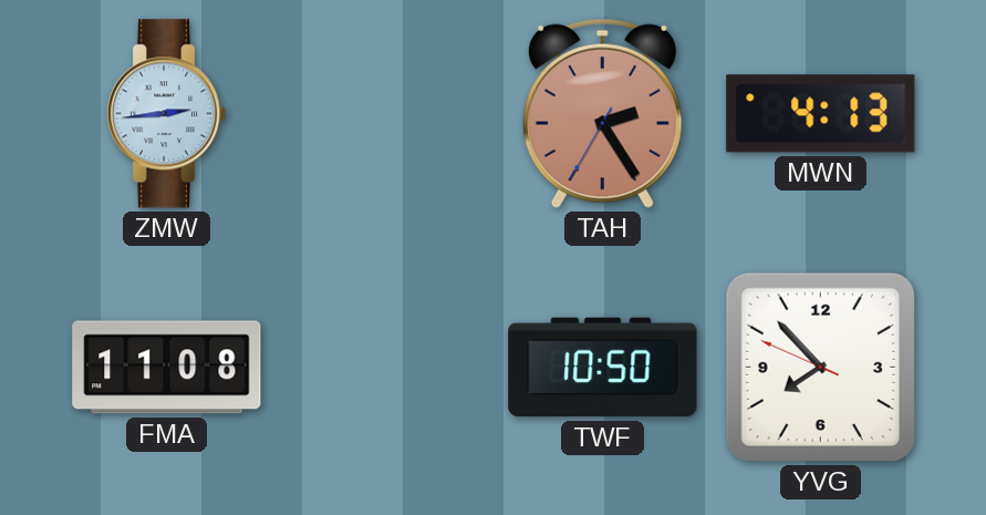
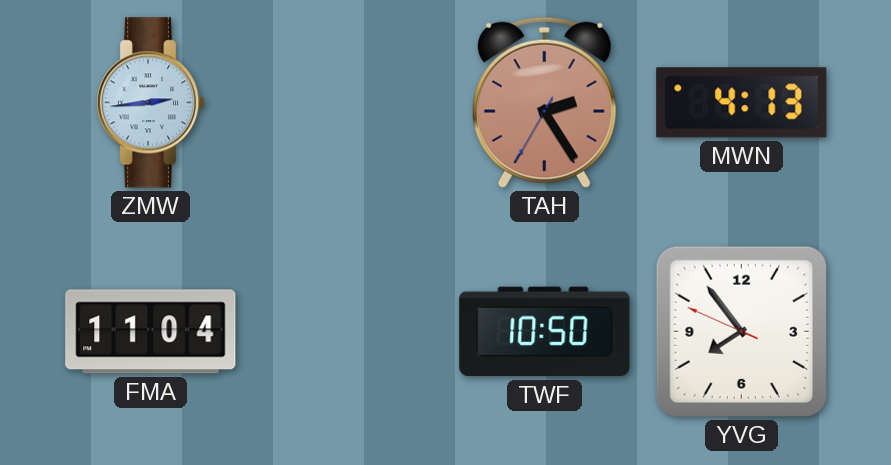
FMA: 11:08 -> 11:04
YVG: 7:52 -> 7:53
